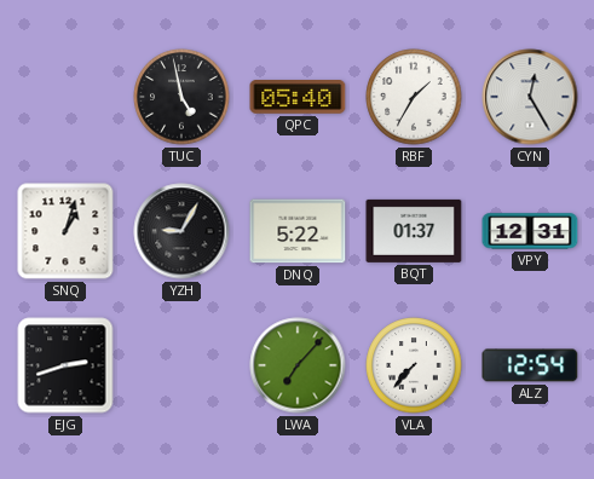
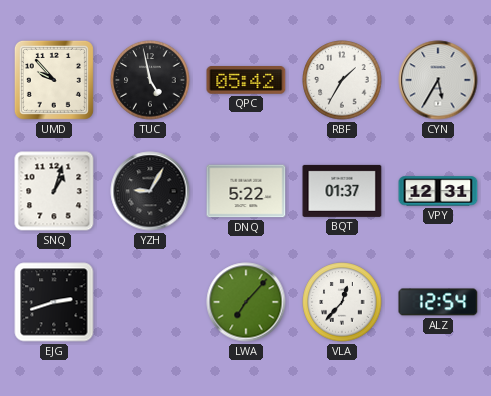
UMD: none -> 9:53
QPC: 05:40 -> 05:42
CYN: 12:25 -> 5:35
VLA: 7:37 -> 12:37
